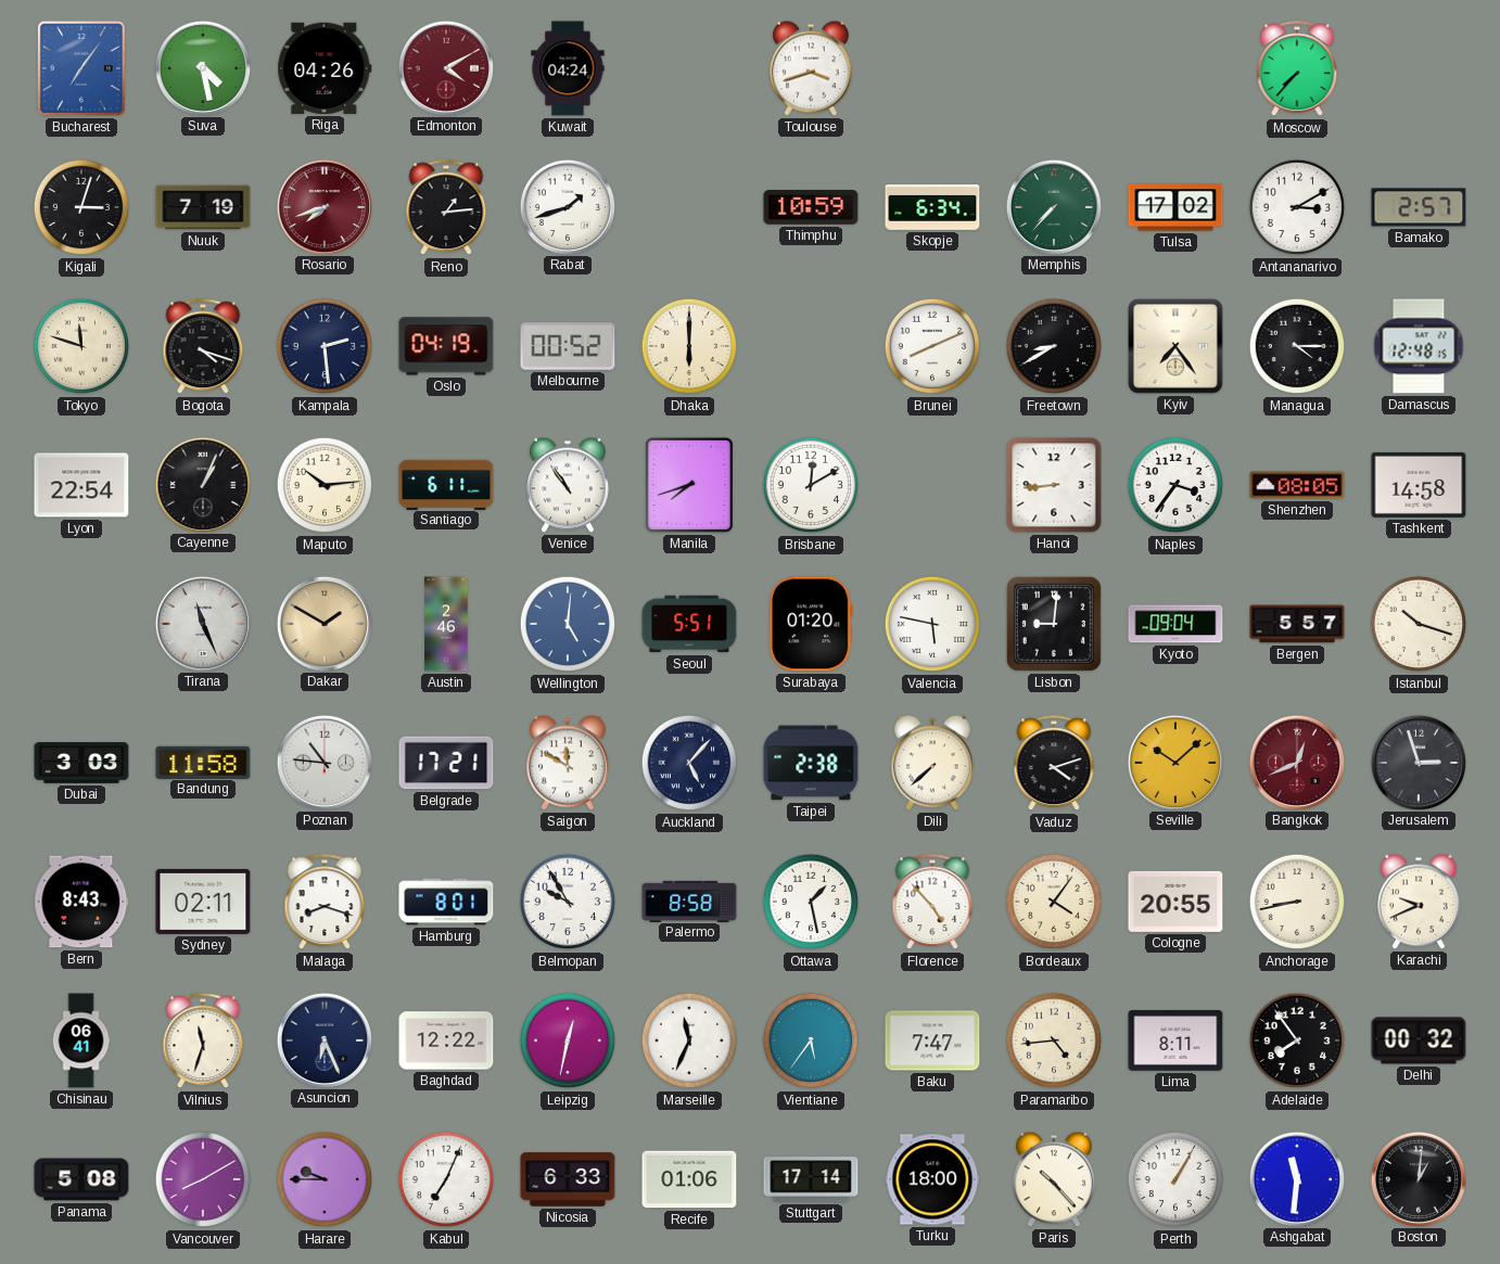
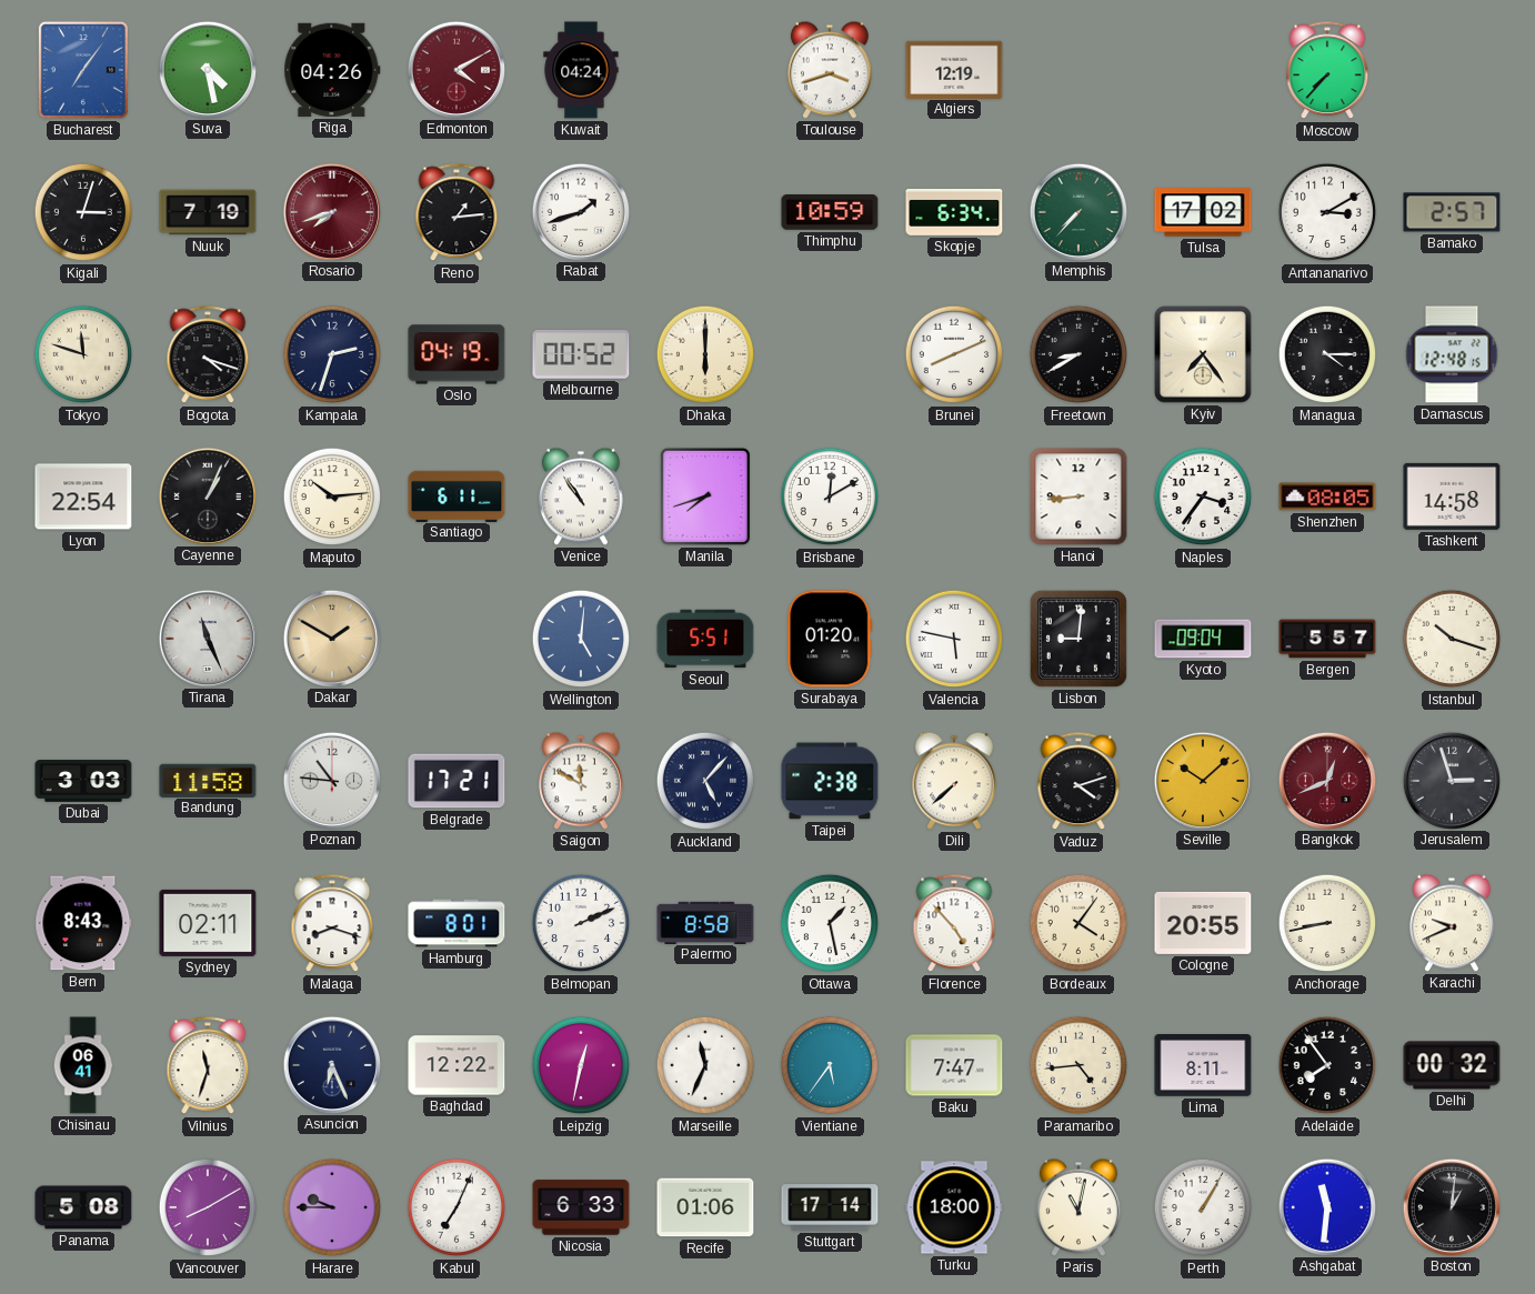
Algiers: none -> 12:19
Kampala: 2:29 -> 2:33
Austin: 2:46 -> none
Belmopan: 9:55 -> 2:11
Paris: 10:23 -> 11:02
